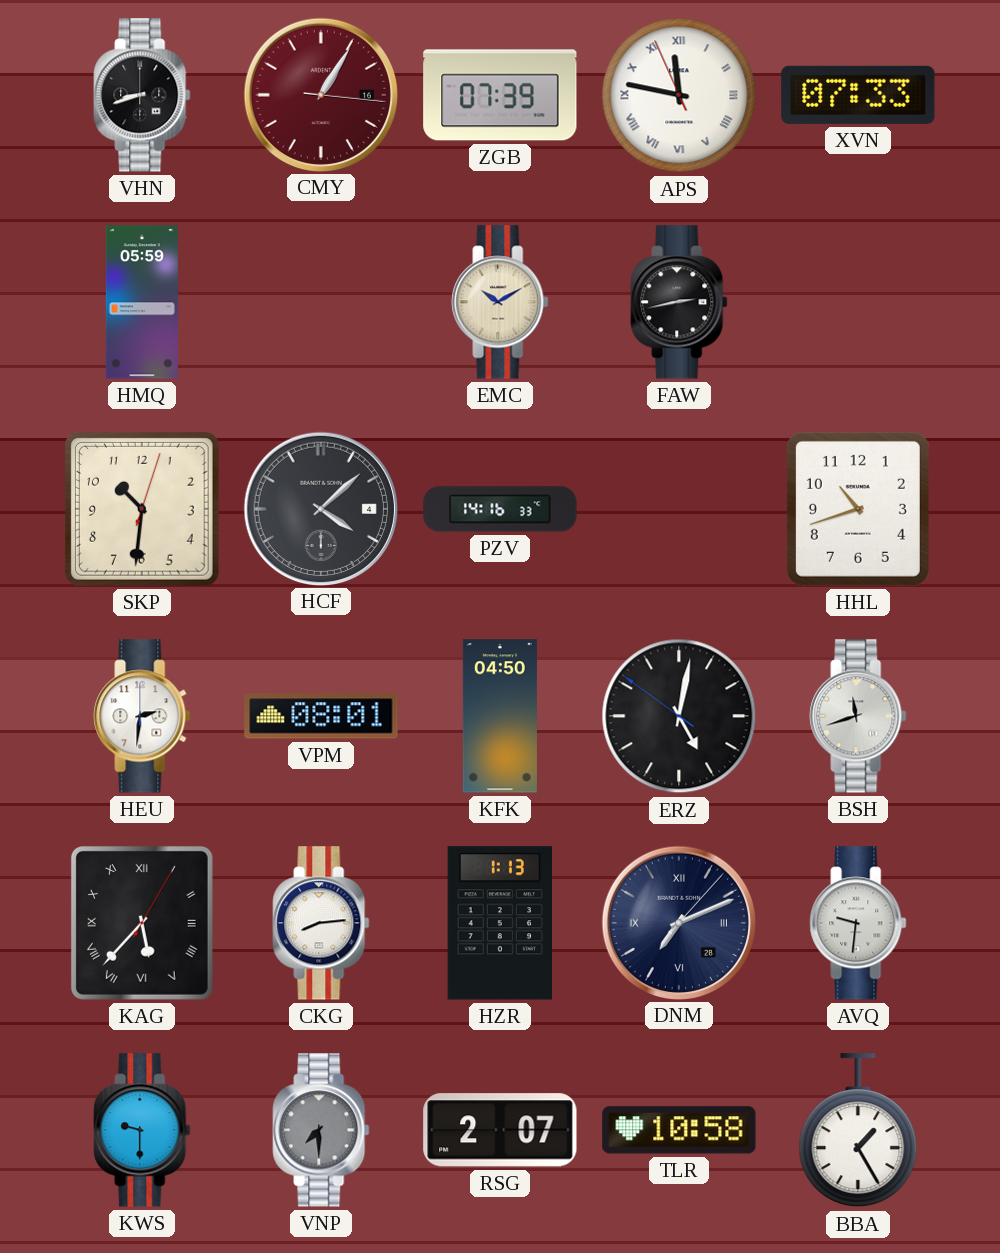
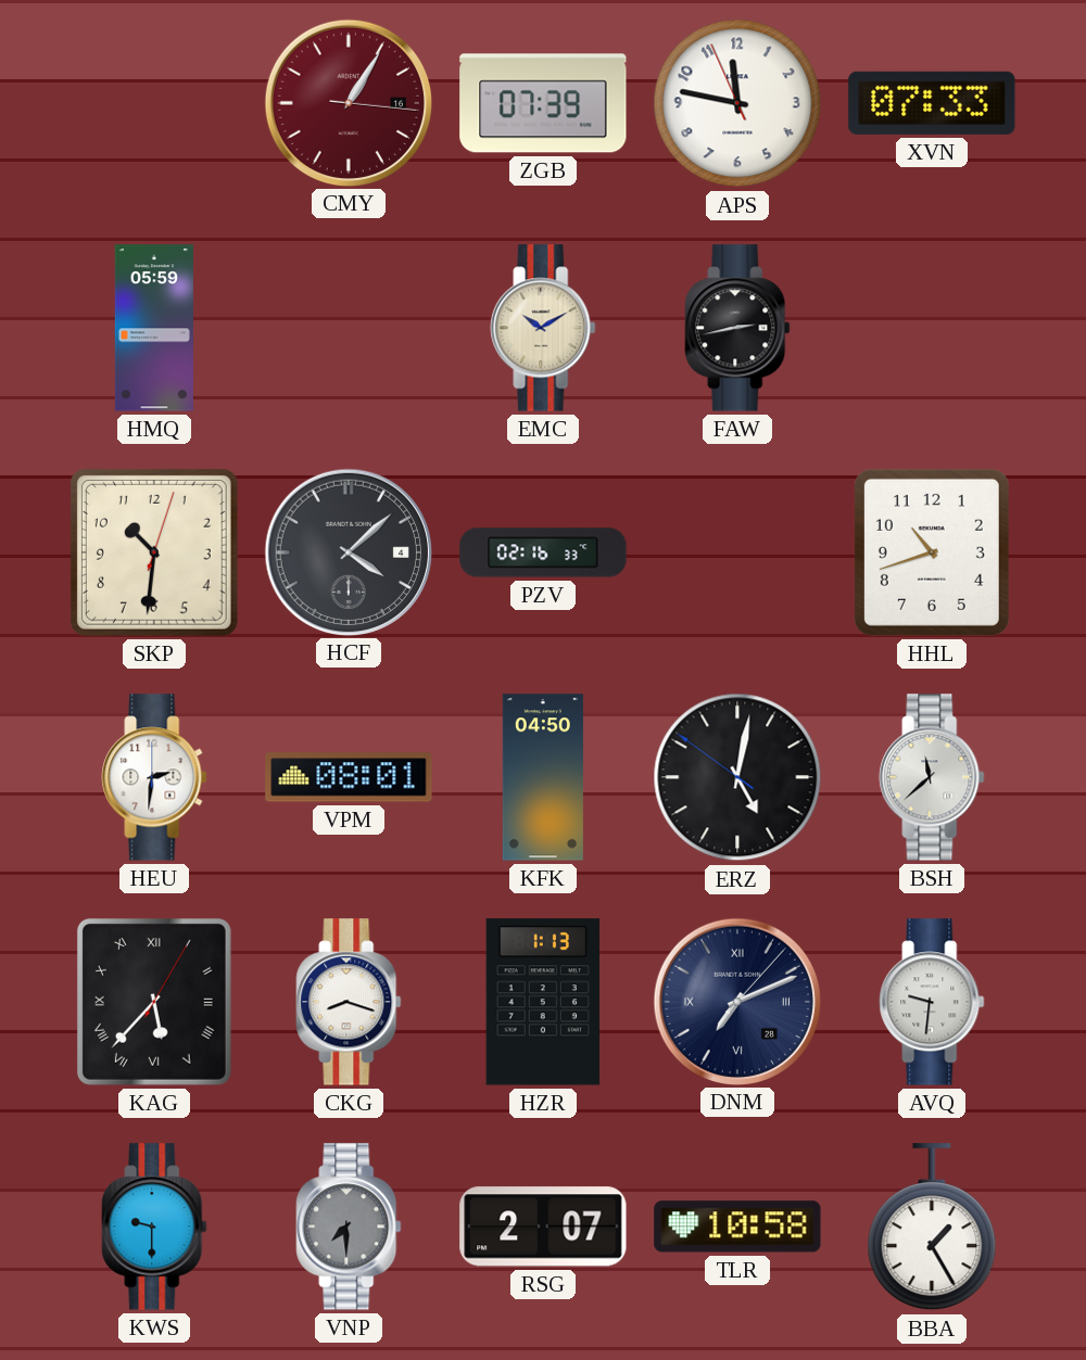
VHN: 8:42 -> none
APS numerals: Roman -> Arabic
PZV: 14:16 -> 02:16
BSH: 11:42 -> 11:38
CKG: 8:14 -> 8:18
